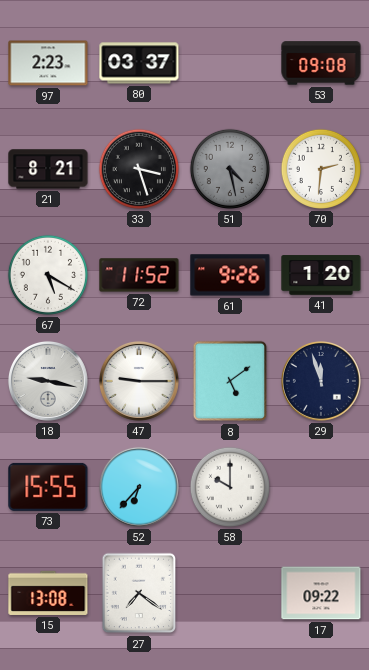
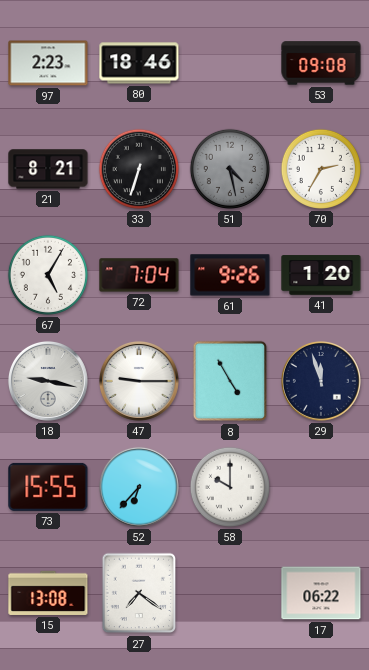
80: 03:37 -> 18:46
33: 3:27 -> 6:33
70: 2:31 -> 2:35
67: 5:20 -> 5:05
72: 11:52 -> 7:04
8: 5:09 -> 4:55
17: 09:22 -> 06:22
